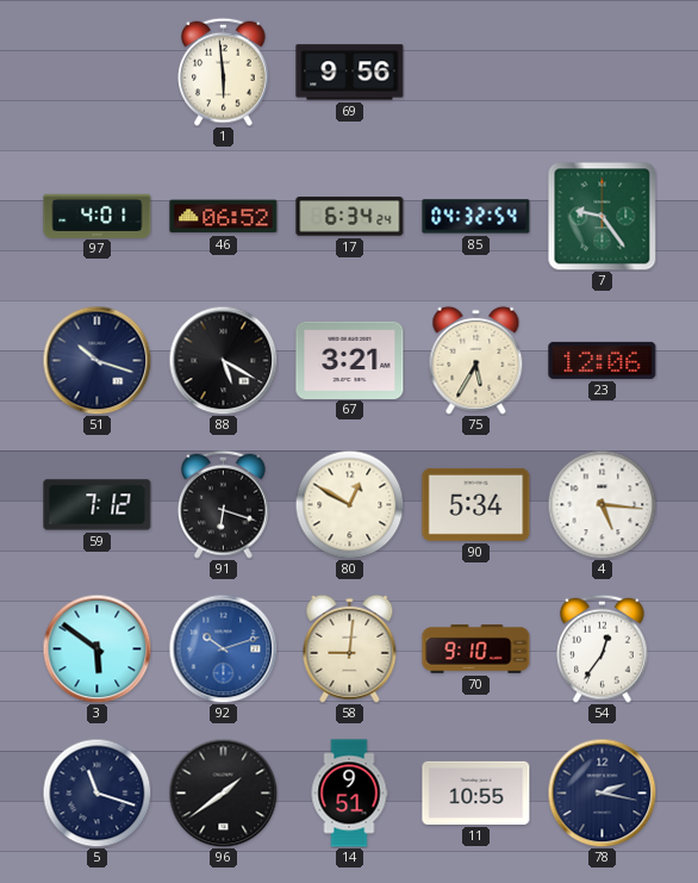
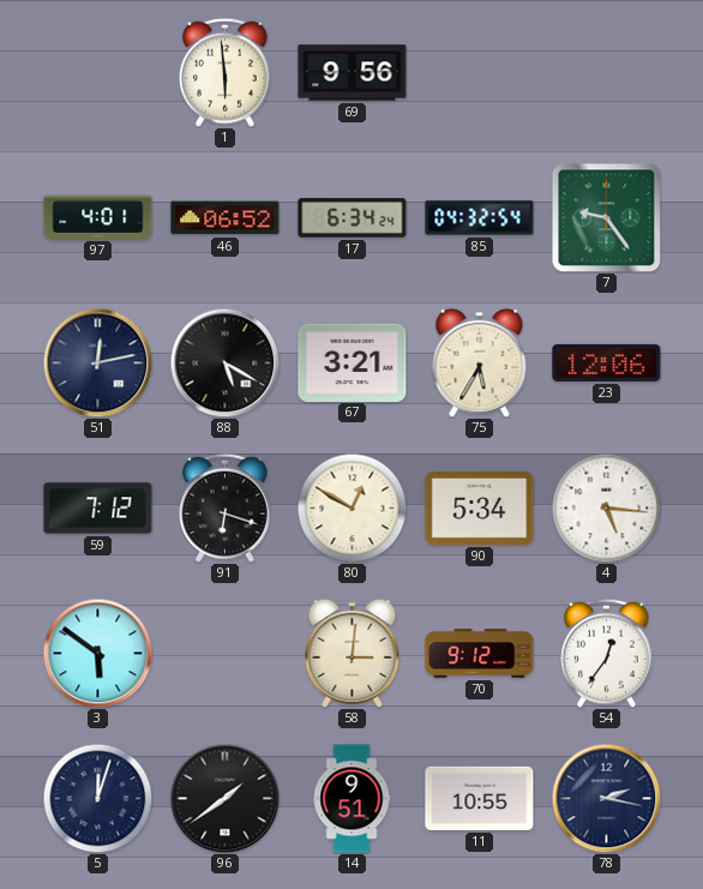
51: 10:18 -> 12:13
92: 10:12 -> none
58: 9:01 -> 3:01
70: 9:10 -> 9:12
5: 11:18 -> 12:03
